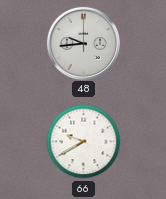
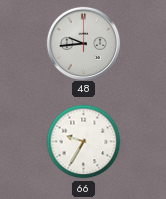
66: 9:40 -> 9:35
